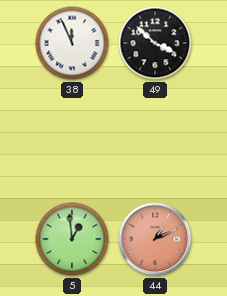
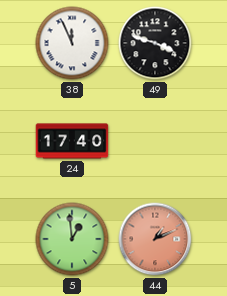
49: 3:52 -> 3:48
24: none -> 17:40
